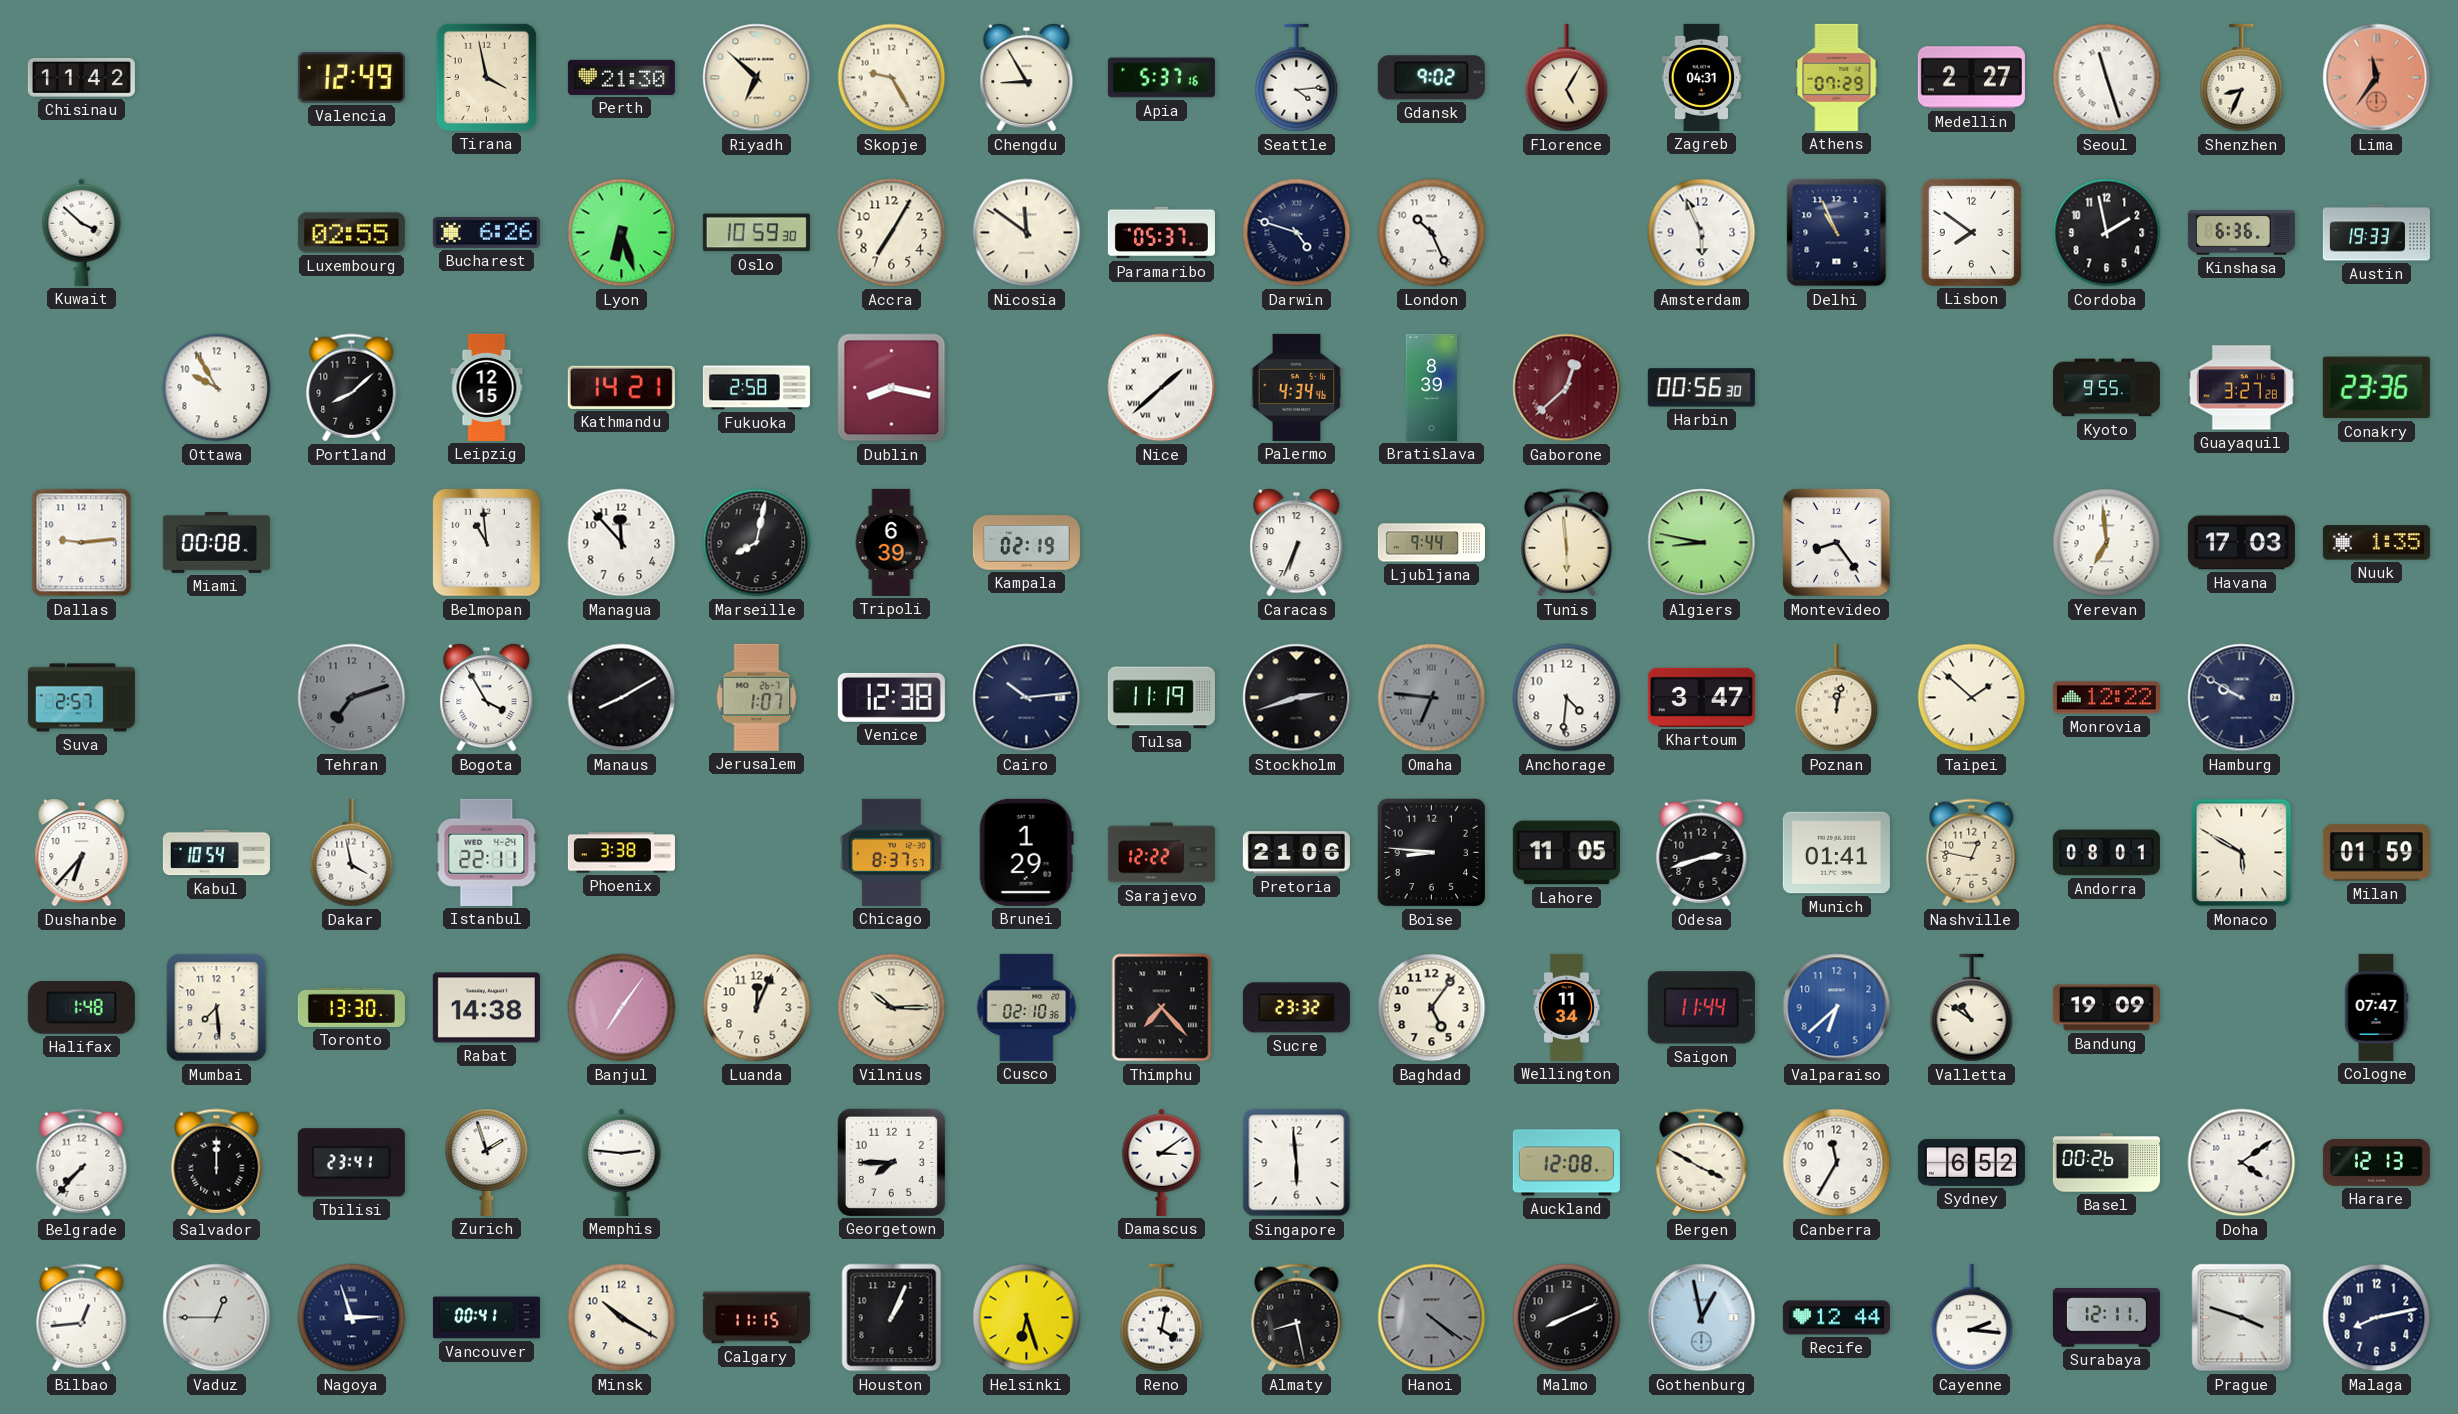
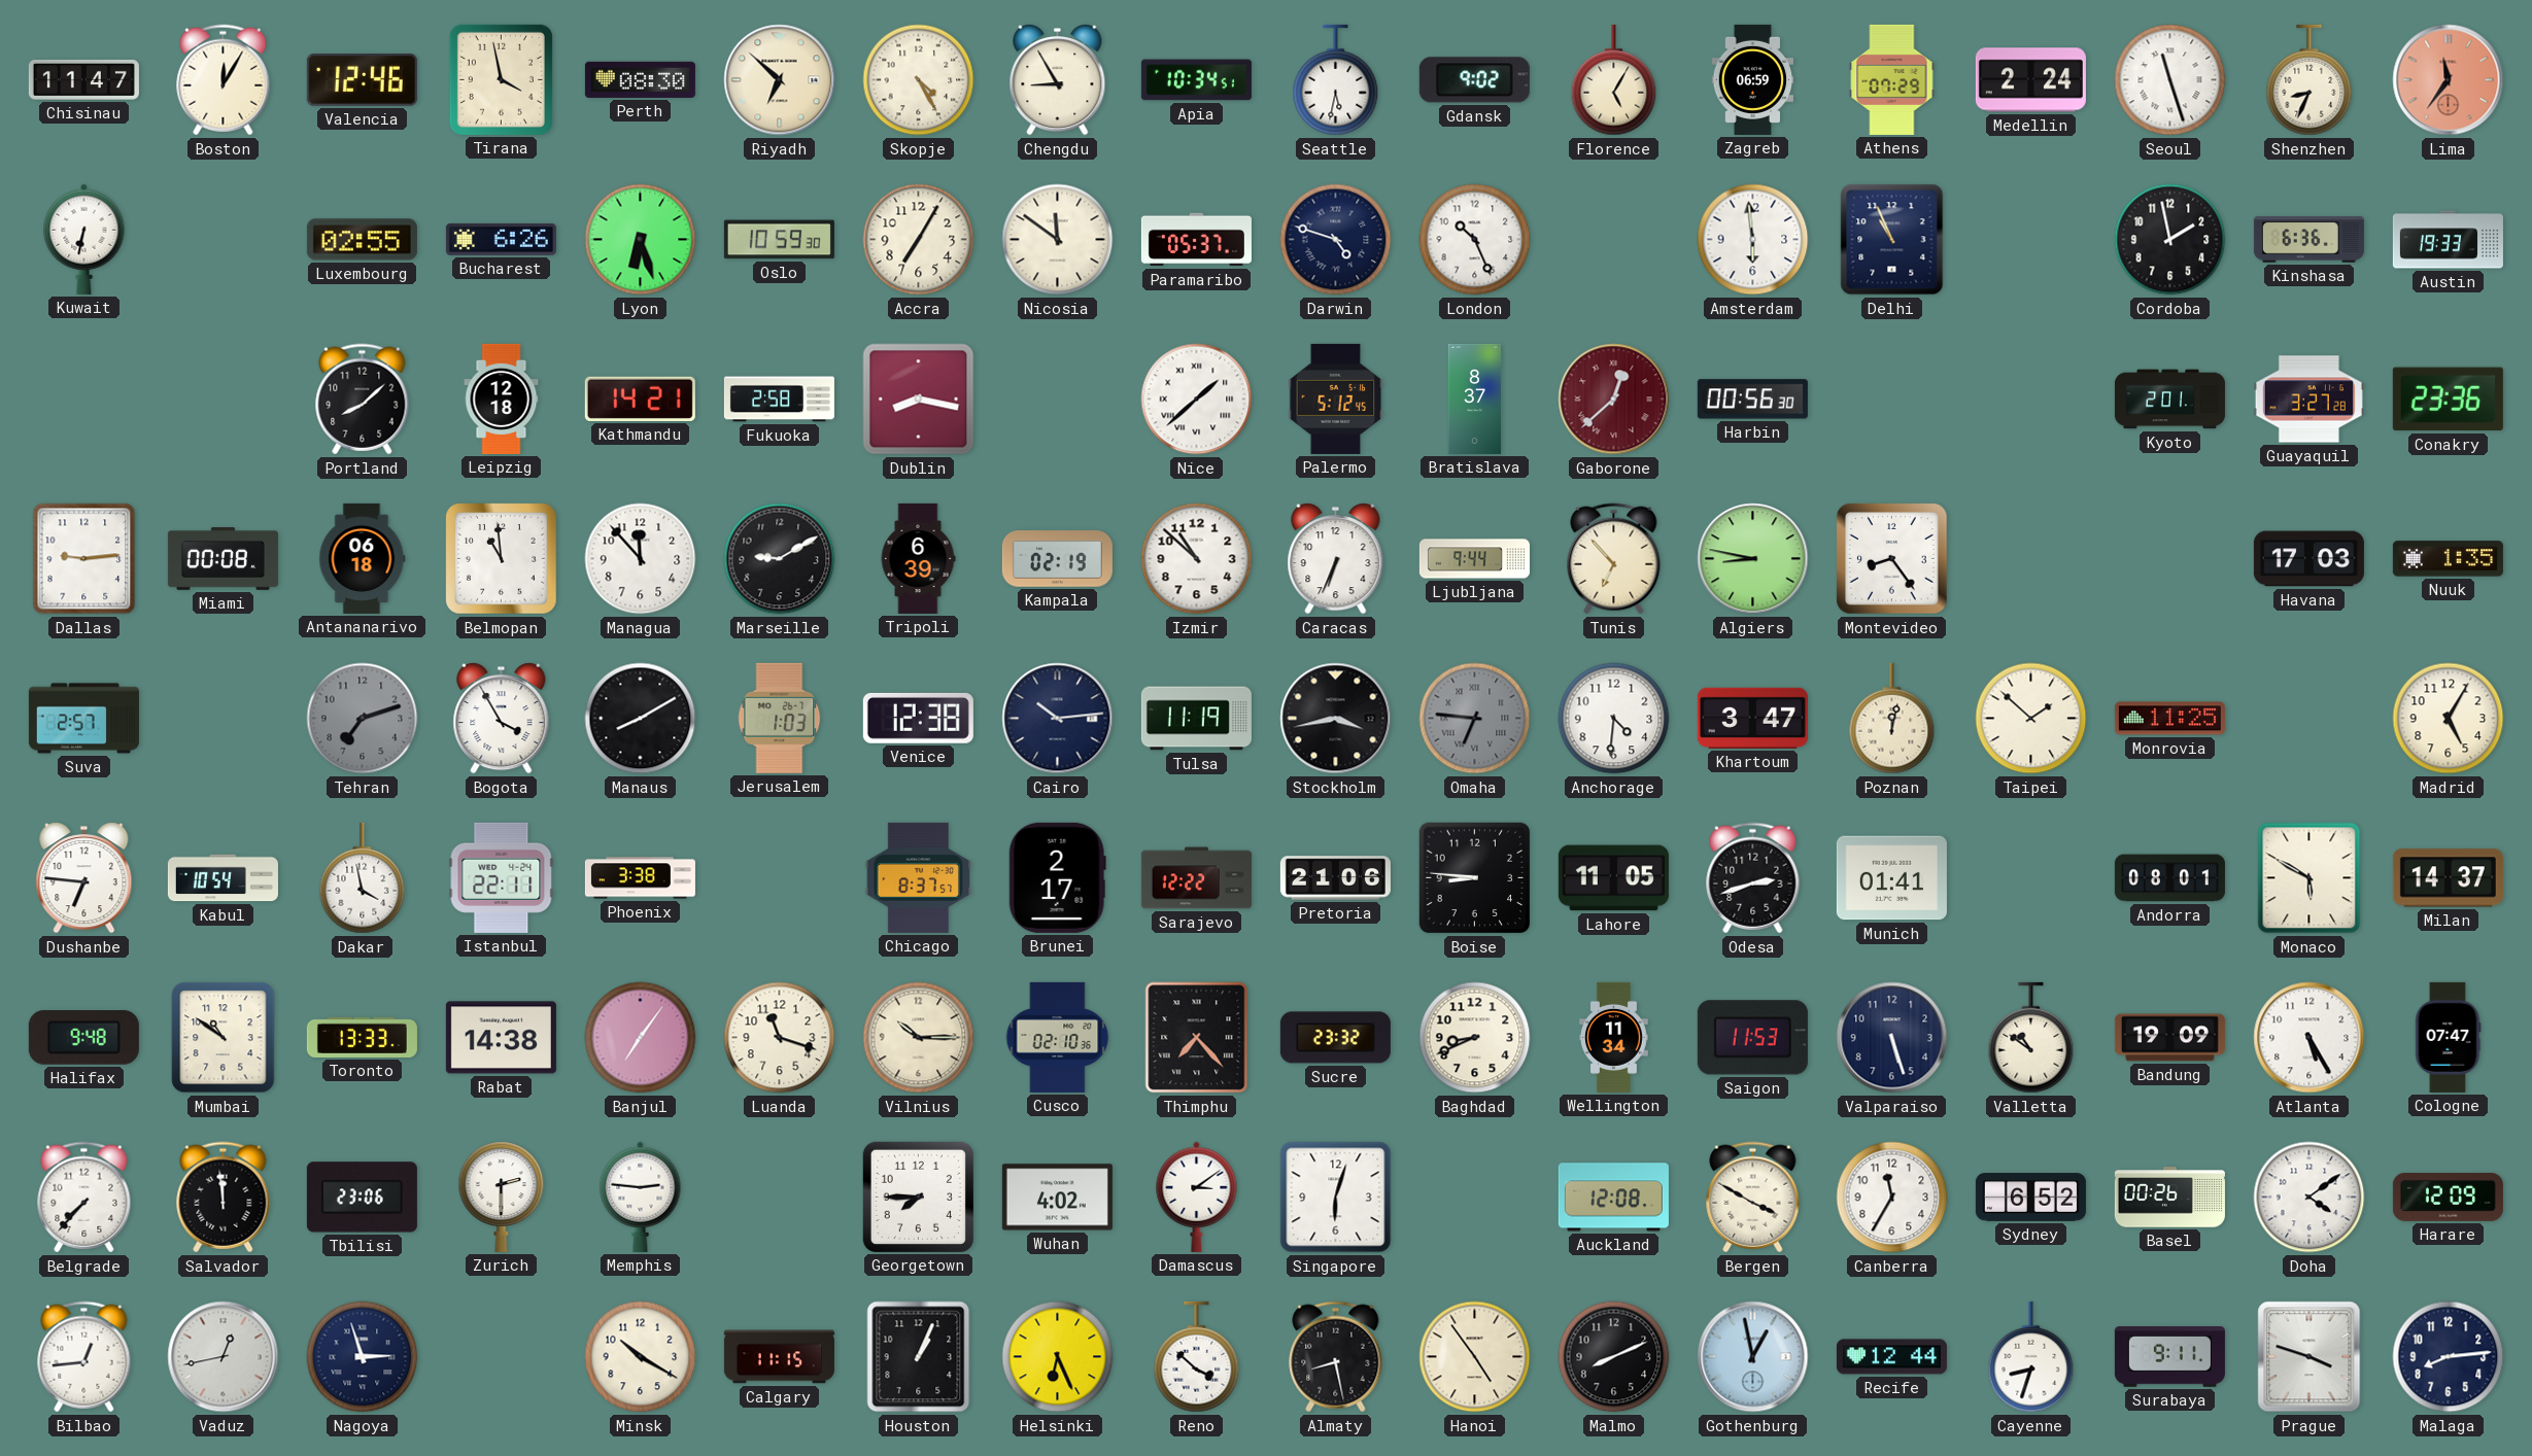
Chisinau: 11:42 -> 11:47
Boston: none -> 12:05
Valencia: 12:49 -> 12:46
Perth: 21:30 -> 08:30
Skopje: 9:25 -> 4:25
Apia: 5:37 -> 10:34
Seattle: 4:14 -> 5:32
Zagreb: 04:31 -> 06:59
Medellin: 2:27 -> 2:24
Kuwait: 3:52 -> 6:32
Amsterdam: 5:56 -> 5:59
Lisbon: 7:51 -> none
Ottawa: 9:55 -> none
Leipzig: 12:15 -> 12:18
Palermo: 4:34 -> 5:12
Bratislava: 8:39 -> 8:37
Kyoto: 9:55 -> 2:01
Antananarivo: none -> 06:18
Marseille: 8:02 -> 9:10
Izmir: none -> 10:52
Tunis: 5:59 -> 6:53
Yerevan: 6:59 -> none
Jerusalem: 1:07 -> 1:03
Stockholm: 2:42 -> 3:43
Monrovia: 12:22 -> 11:25
Hamburg: 9:50 -> none
Madrid: none -> 5:05
Dushanbe: 6:37 -> 6:46
Brunei: 1:29 -> 2:17
Nashville: 12:47 -> none
Milan: 01:59 -> 14:37
Halifax: 1:48 -> 9:48
Mumbai: 7:29 -> 10:51
Toronto: 13:30 -> 13:33
Luanda: 12:04 -> 11:18
Baghdad: 5:06 -> 8:41
Saigon: 11:44 -> 11:53
Valparaiso: 6:38 -> 5:27
Valparaiso dial: blue -> navy
Atlanta: none -> 5:25
Salvador: 12:00 -> 11:59
Tbilisi: 23:41 -> 23:06
Zurich: 1:57 -> 2:30
Wuhan: none -> 4:02
Singapore: 5:59 -> 6:03
Harare: 12:13 -> 12:09
Vaduz: 12:45 -> 12:43
Vancouver: 00:41 -> none
Helsinki: 6:27 -> 6:26
Reno: 4:02 -> 3:52
Hanoi: 4:21 -> 4:54
Hanoi dial: grey -> cream
Cayenne: 2:16 -> 8:33
Surabaya: 12:11 -> 9:11
Malaga: 8:13 -> 8:14
